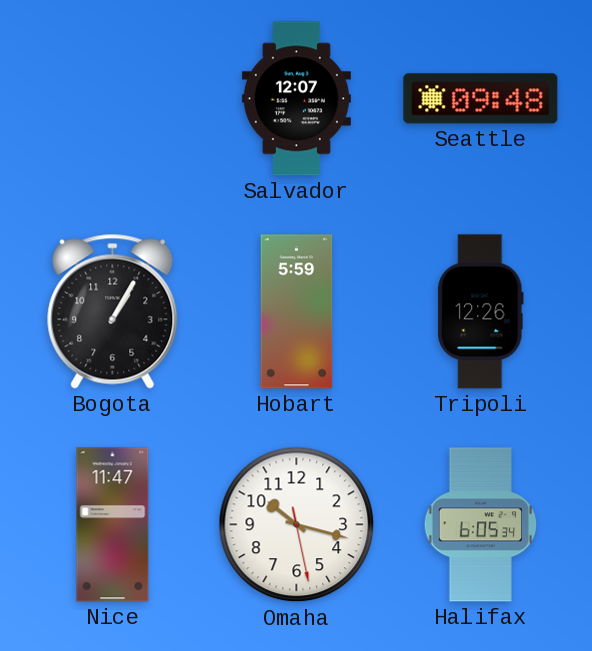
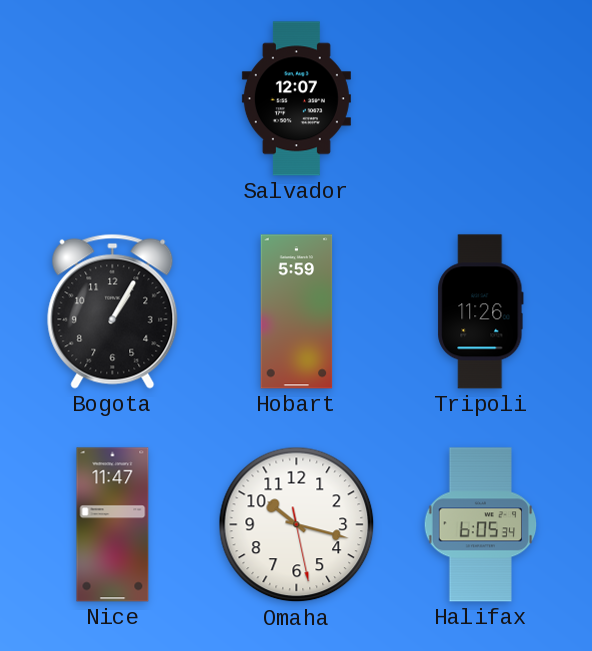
Seattle: 09:48 -> none
Tripoli: 12:26 -> 11:26
